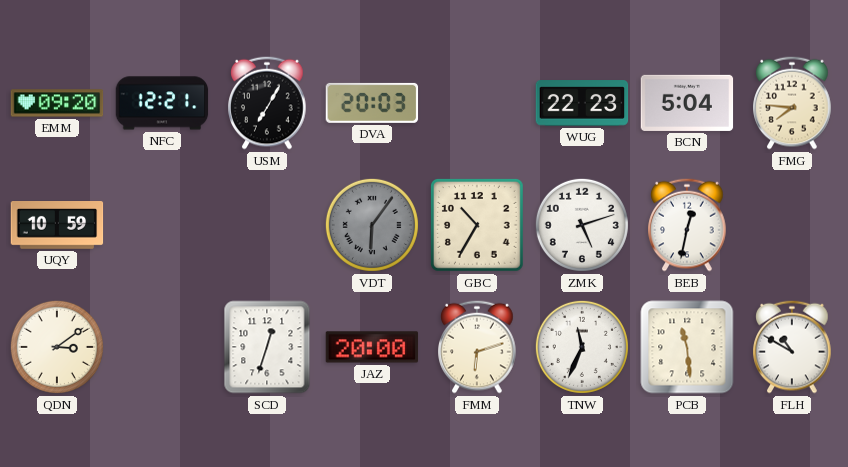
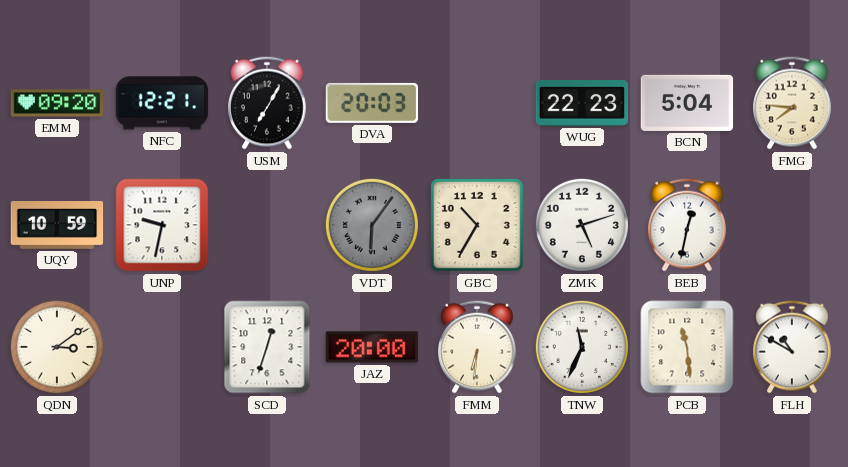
UNP: none -> 9:32
FMM: 6:12 -> 6:31
